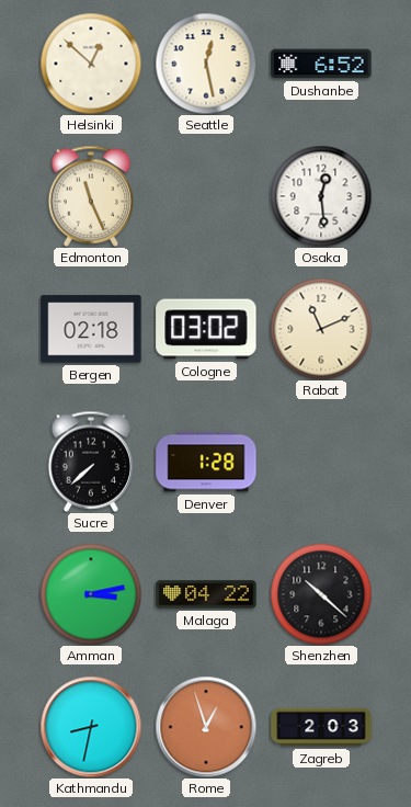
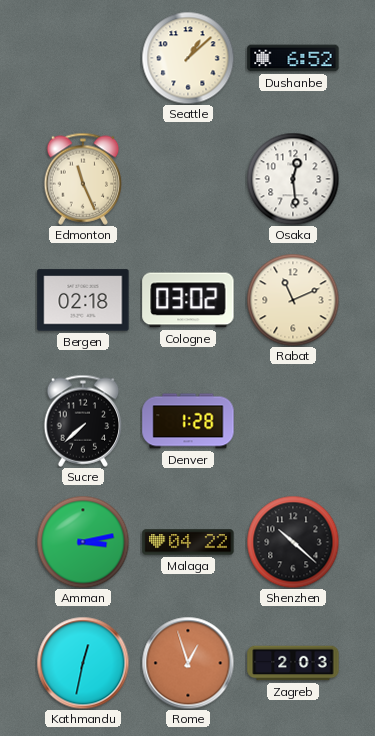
Helsinki: 12:52 -> none
Seattle: 12:28 -> 1:08
Kathmandu: 8:32 -> 12:32
